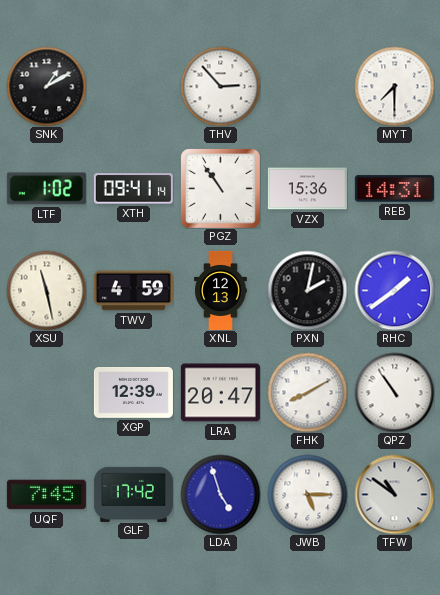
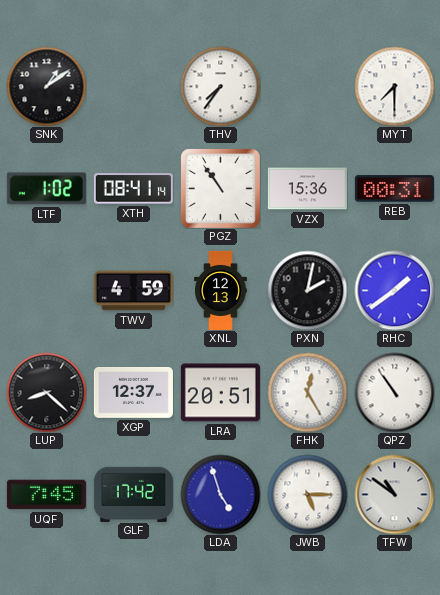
SNK: 1:10 -> 1:09
THV: 2:53 -> 7:36
XTH: 09:41 -> 08:41
REB: 14:31 -> 00:31
XSU: 11:28 -> none
LUP: none -> 8:22
XGP: 12:39 -> 12:37
LRA: 20:47 -> 20:51
FHK: 8:10 -> 12:25
